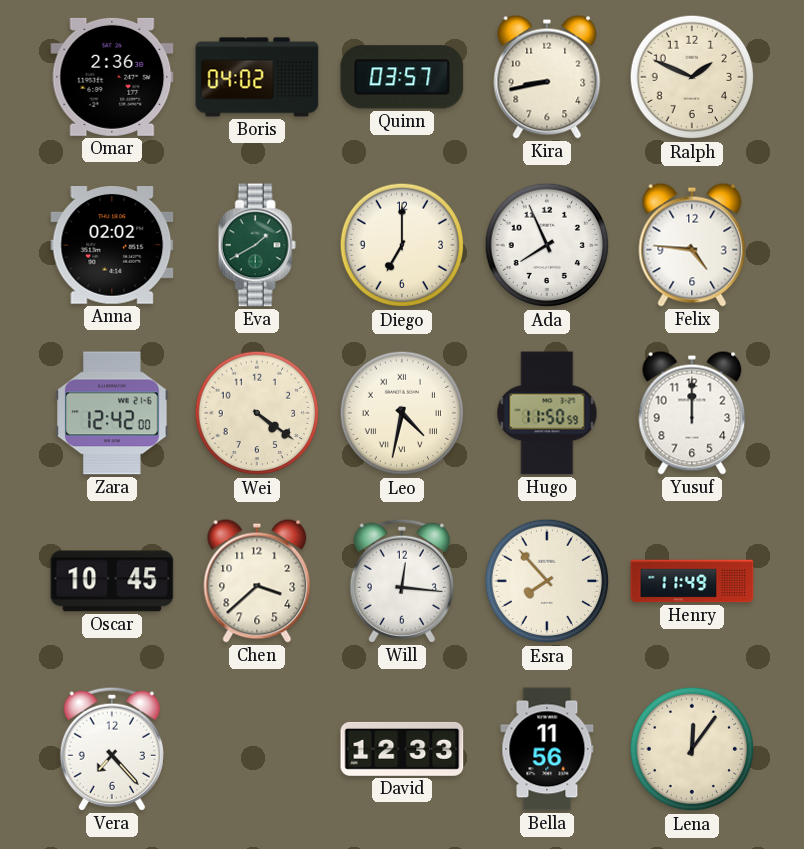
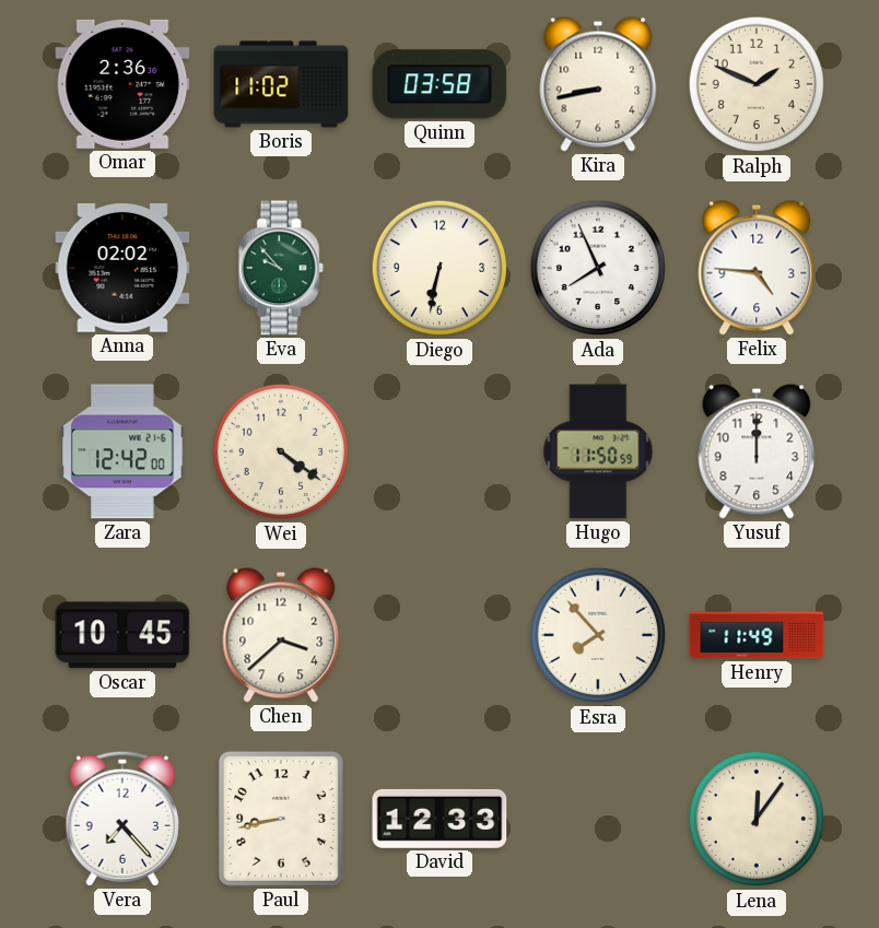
Boris: 04:02 -> 11:02
Quinn: 03:57 -> 03:58
Eva: 1:40 -> 9:53
Diego: 7:00 -> 6:32
Leo: 4:32 -> none
Will: 12:16 -> none
Paul: none -> 8:43
Bella: 11:56 -> none
